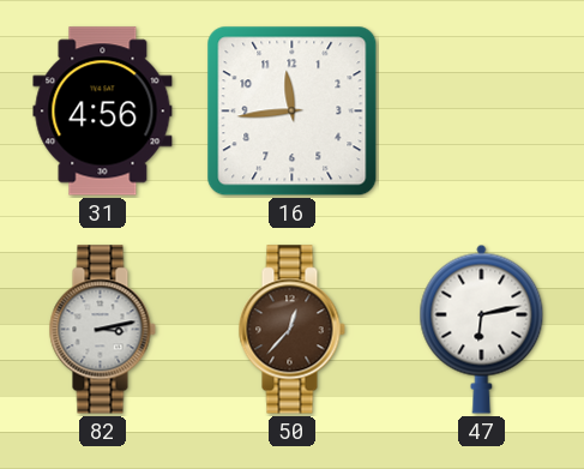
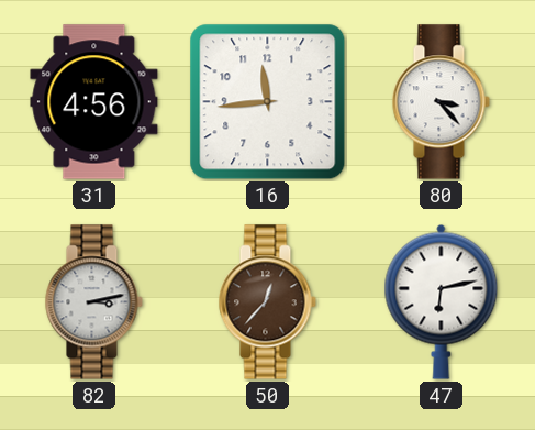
80: none -> 3:23
